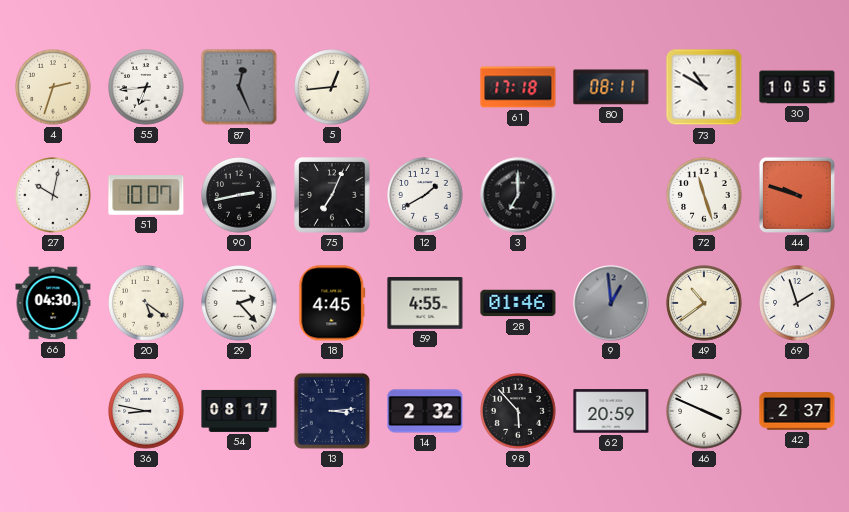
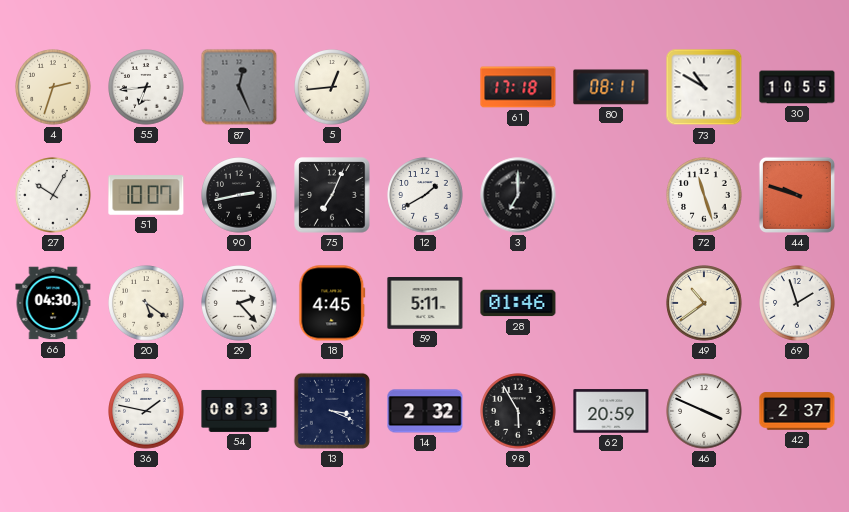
27: 10:02 -> 10:05
59: 4:55 -> 5:11
9: 12:59 -> none
36: 8:47 -> 1:47
54: 08:17 -> 08:33
13: 3:14 -> 3:19
98: 5:53 -> 5:55
